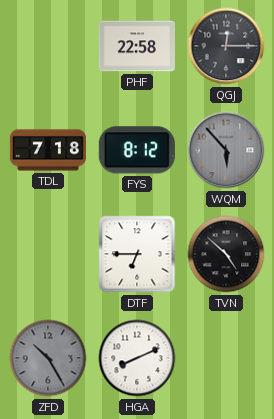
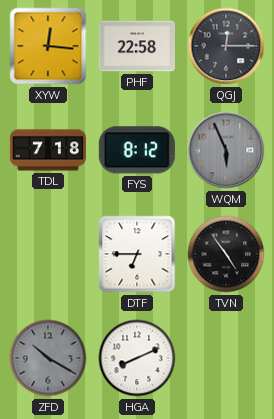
XYW: none -> 12:16
WQM: 5:53 -> 5:56
TVN: 4:52 -> 4:54
ZFD: 10:25 -> 10:20
